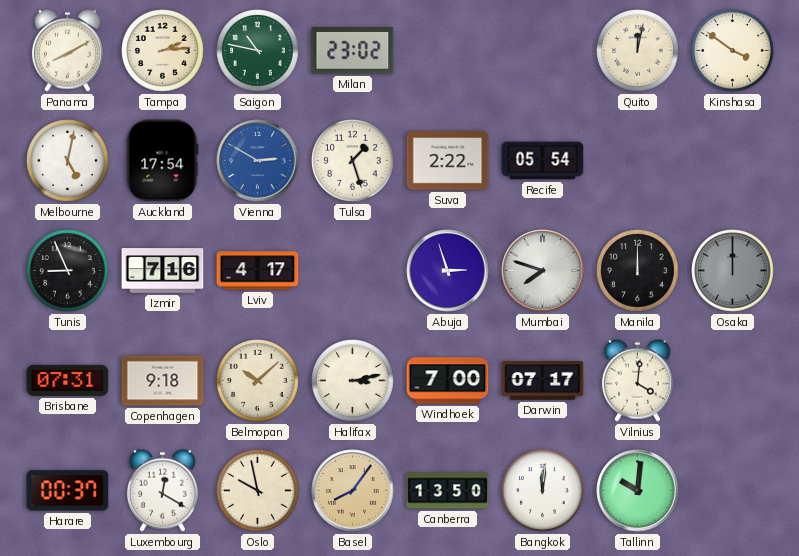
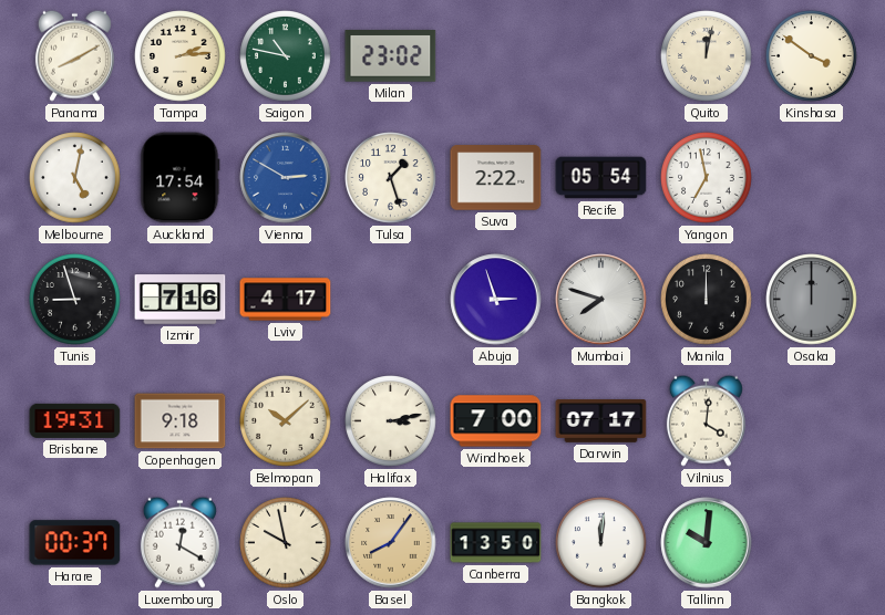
Yangon: none -> 6:58
Tunis: 8:56 -> 8:57
Brisbane: 07:31 -> 19:31
